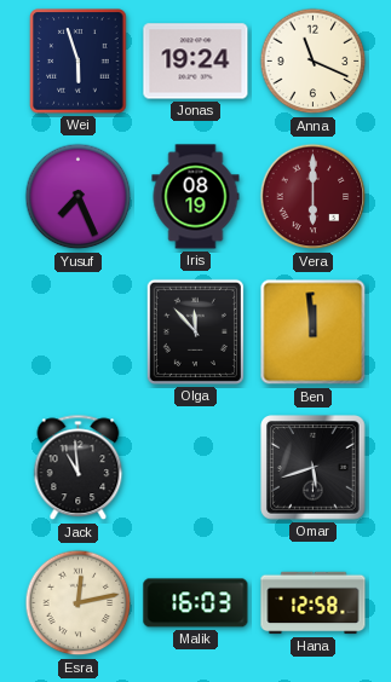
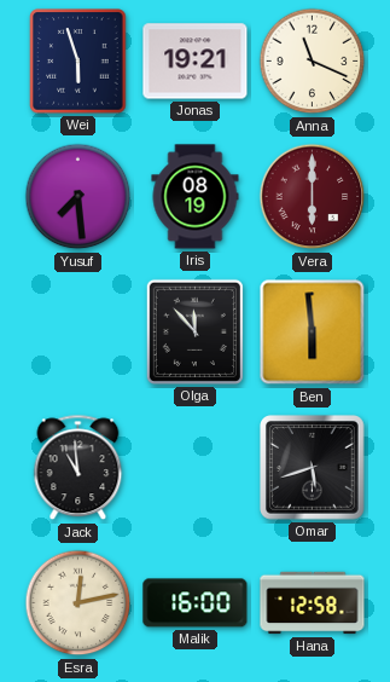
Jonas: 19:24 -> 19:21
Yusuf: 7:26 -> 7:29
Ben: 11:59 -> 5:59
Malik: 16:03 -> 16:00
